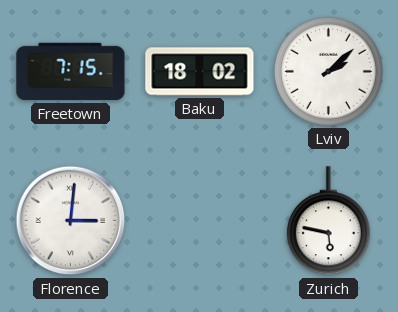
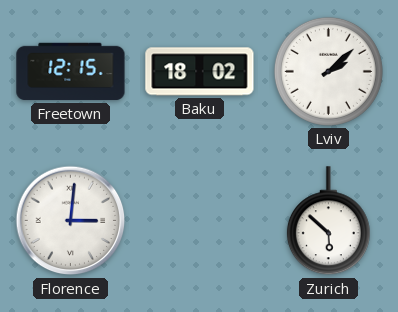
Freetown: 7:15 -> 12:15
Zurich: 5:47 -> 5:52
